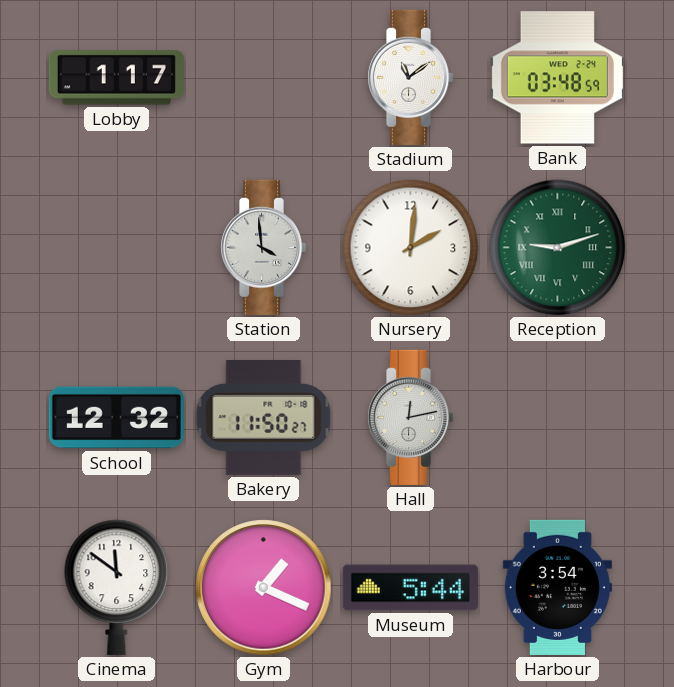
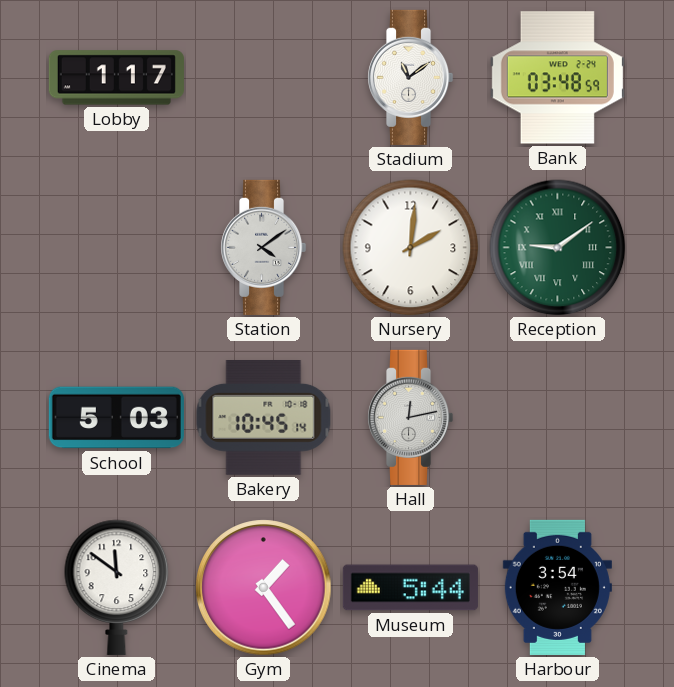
Station: 3:59 -> 4:09
Reception: 9:12 -> 9:09
School: 12:32 -> 5:03
Bakery: 11:50 -> 10:45
Gym: 1:19 -> 1:24
